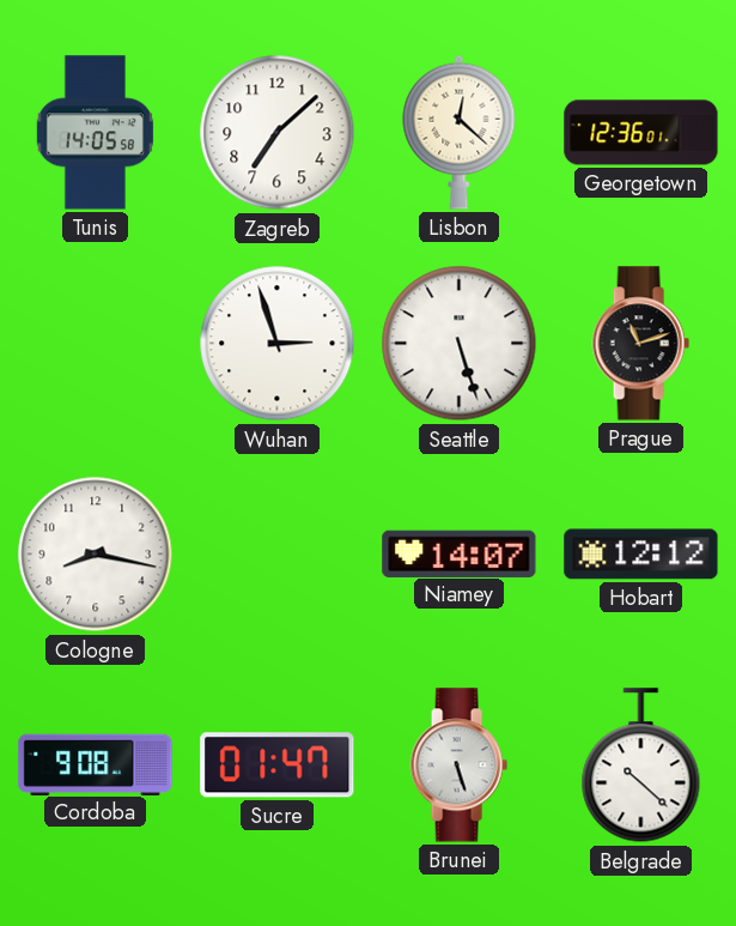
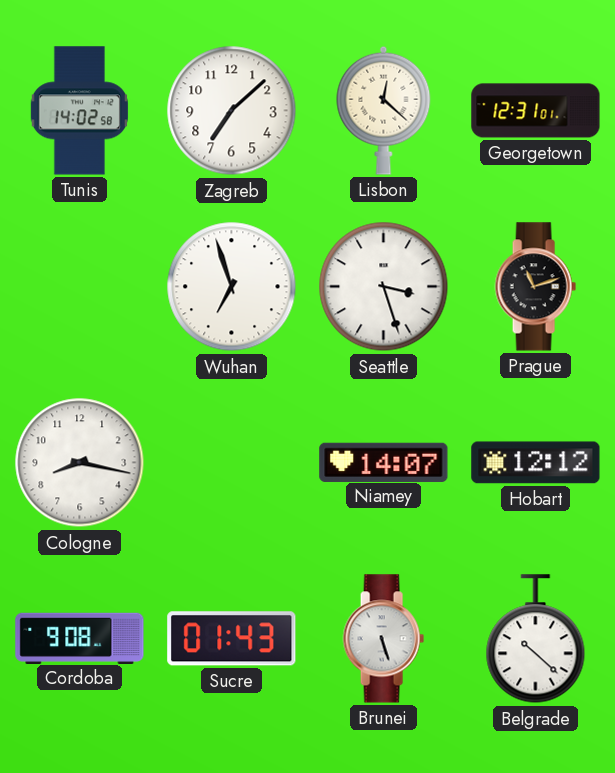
Tunis: 14:05 -> 14:02
Georgetown: 12:36 -> 12:31
Wuhan: 2:57 -> 6:57
Seattle: 5:27 -> 3:27
Sucre: 01:47 -> 01:43
